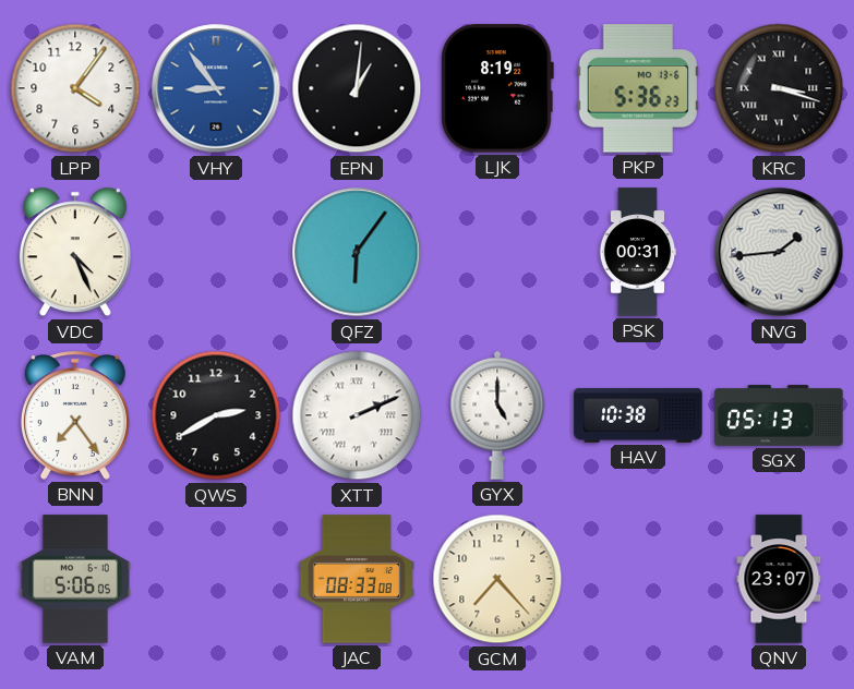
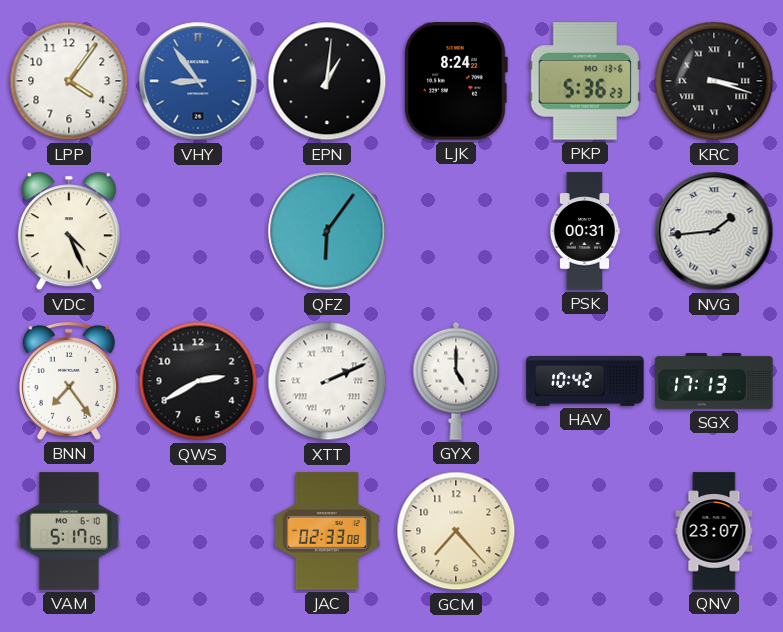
LJK: 8:19 -> 8:24
HAV: 10:38 -> 10:42
SGX: 05:13 -> 17:13
VAM: 5:06 -> 5:17
JAC: 08:33 -> 02:33
